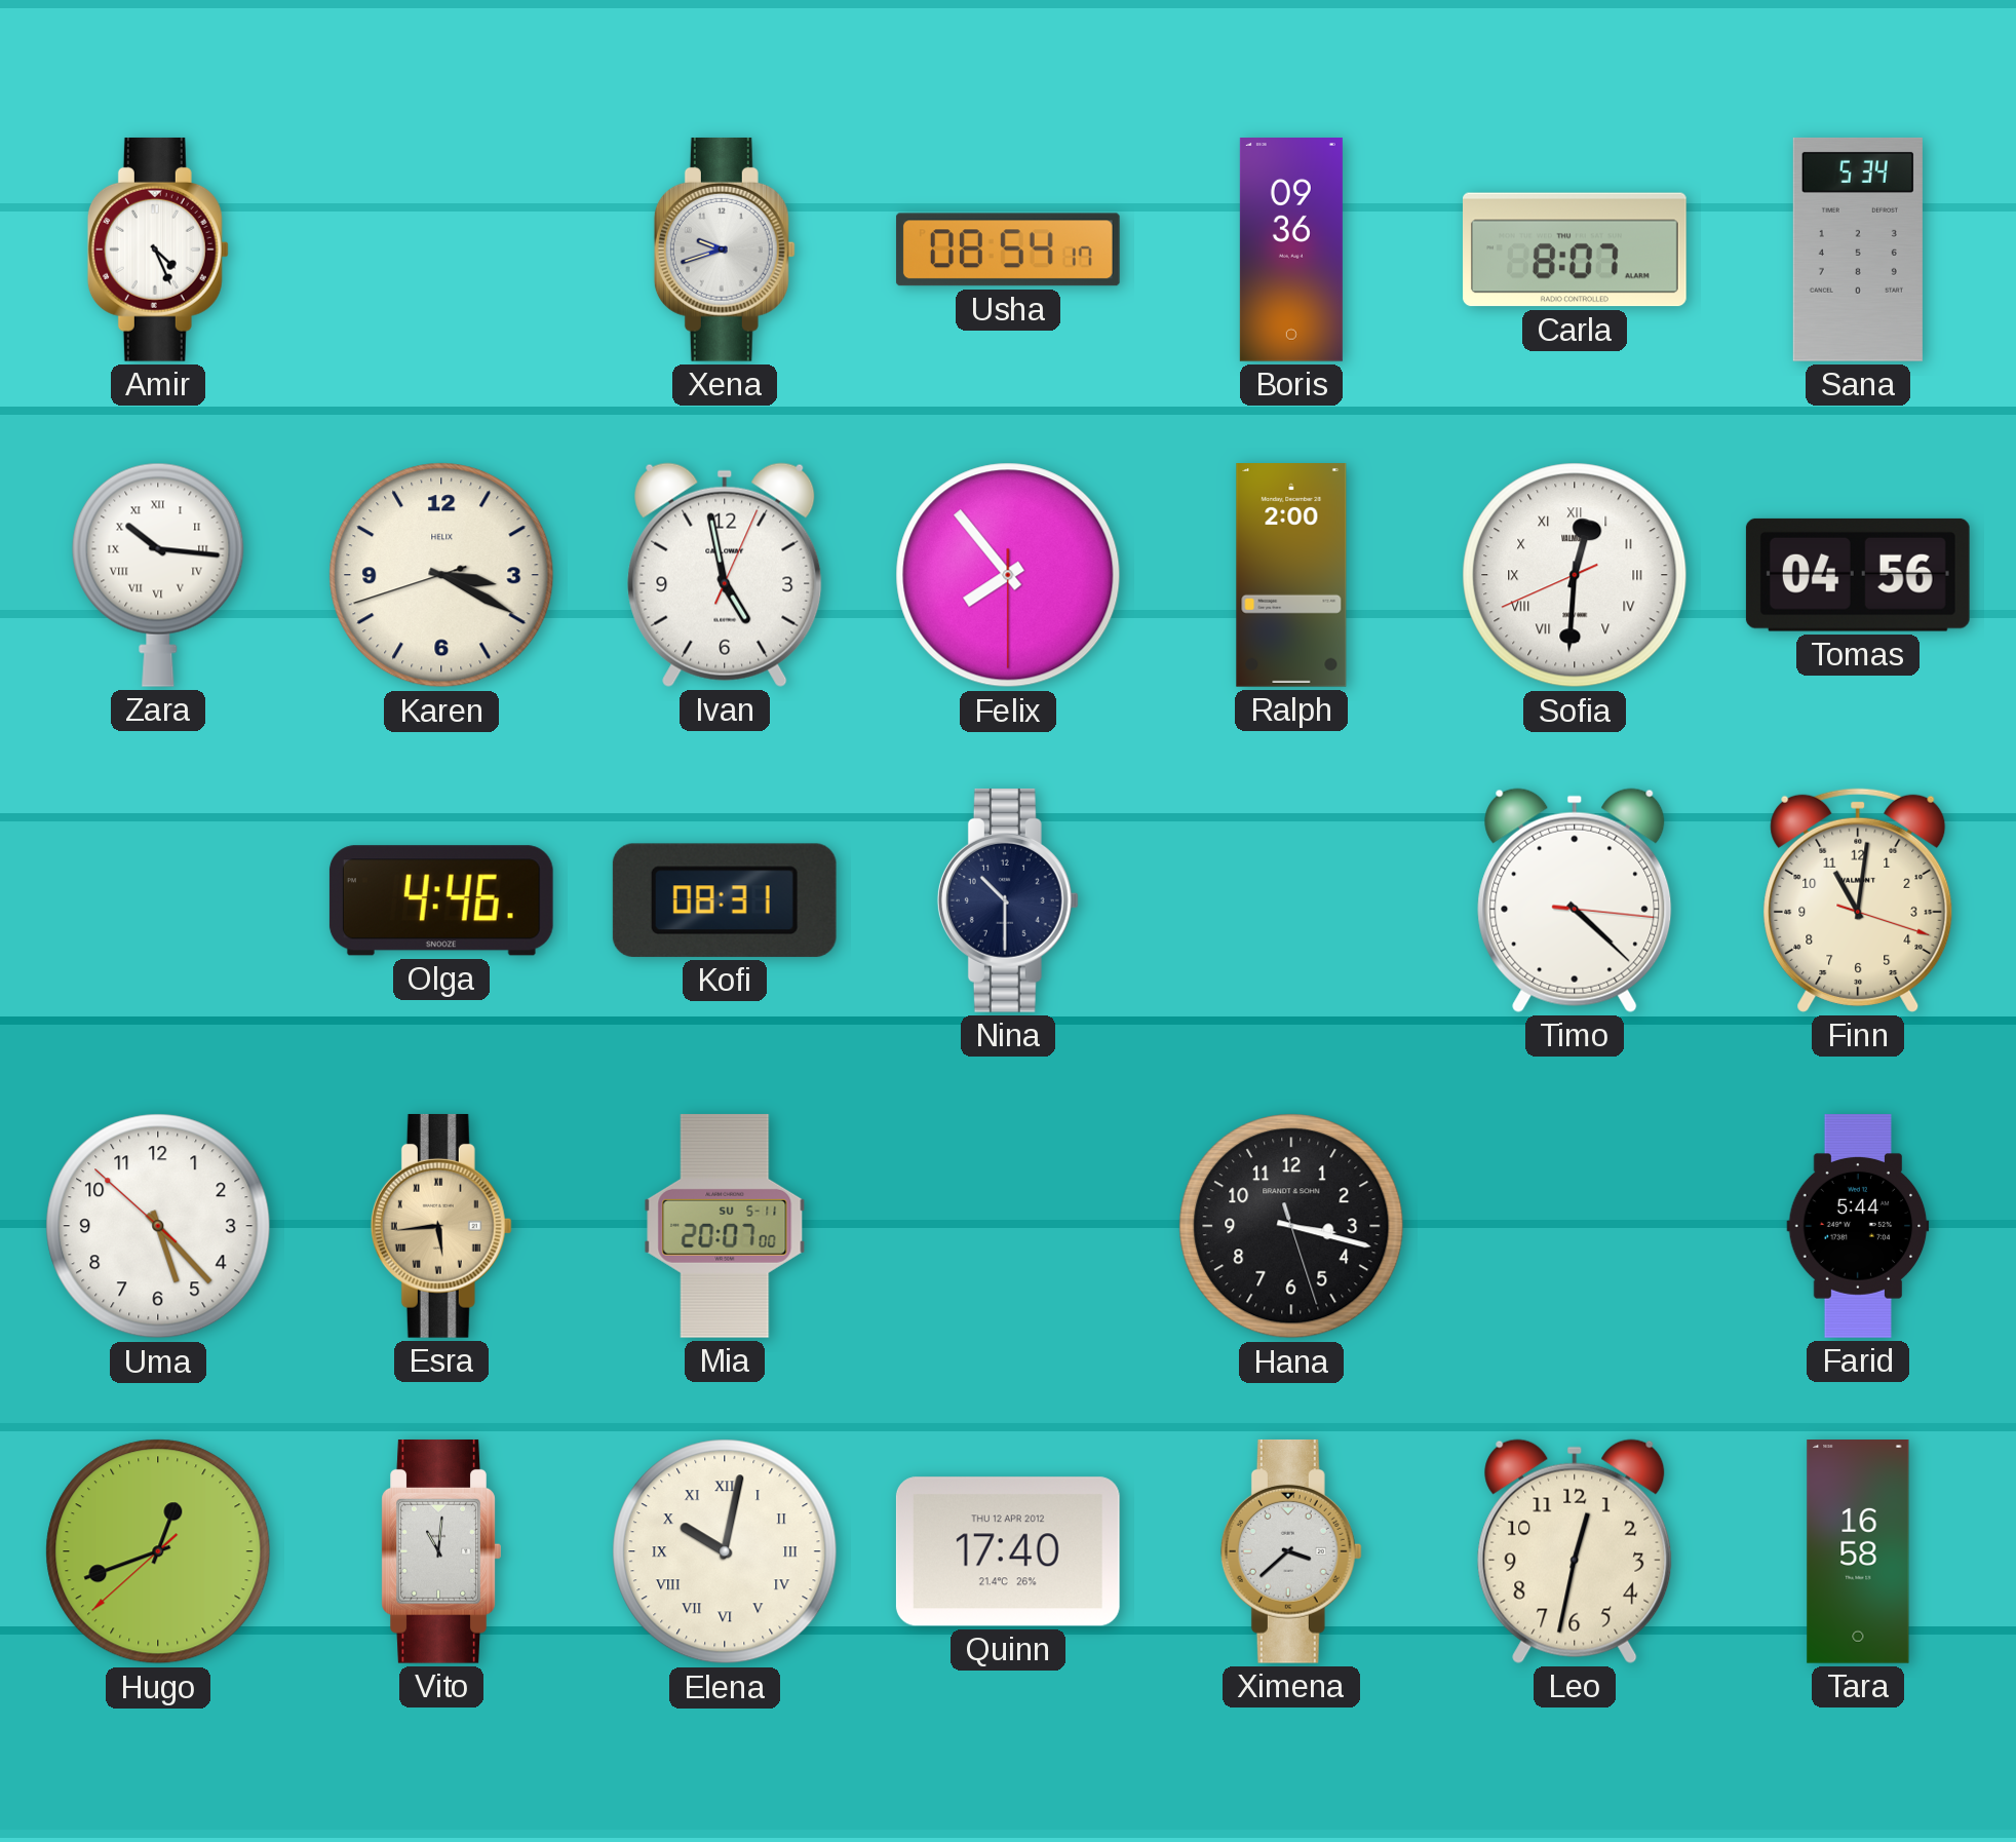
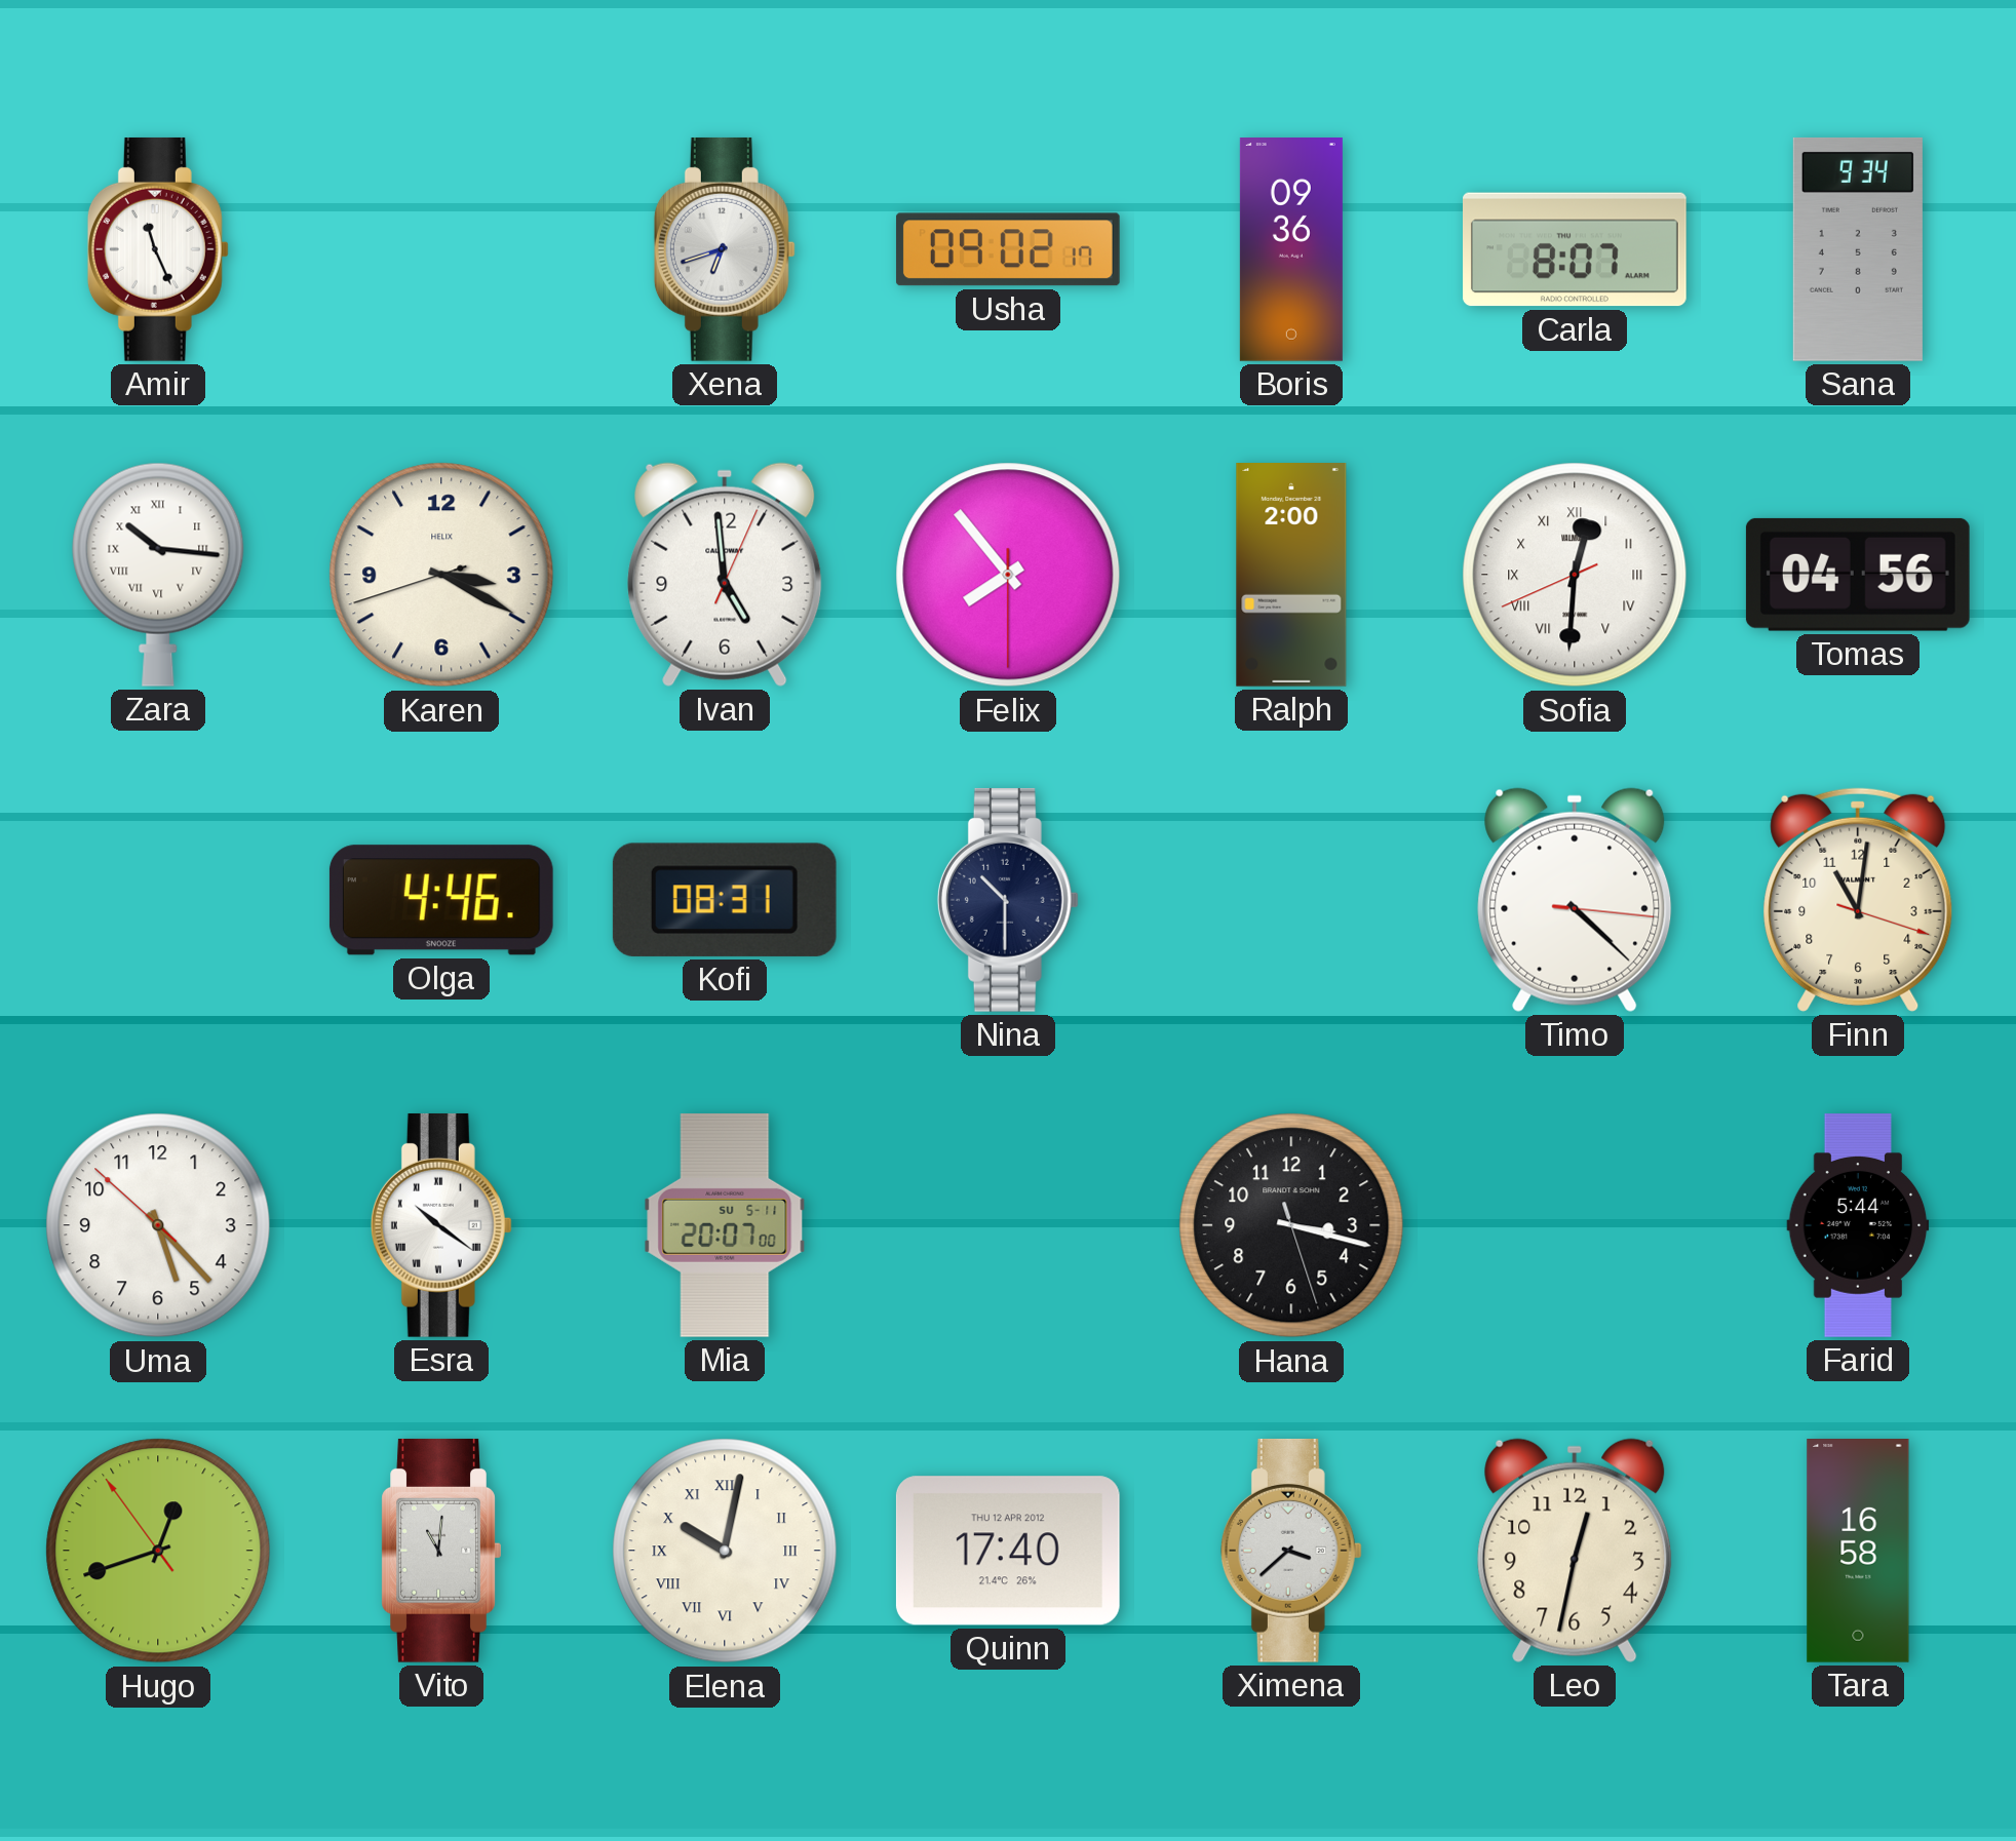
Amir: 4:26 -> 11:26
Xena: 9:42 -> 6:42
Usha: 08:54 -> 09:02
Sana: 5:34 -> 9:34
Ivan: 4:58 -> 4:59
Esra: 5:44 -> 10:21
Esra dial: champagne -> white
Hugo: 12:41:38 -> 12:41:54
